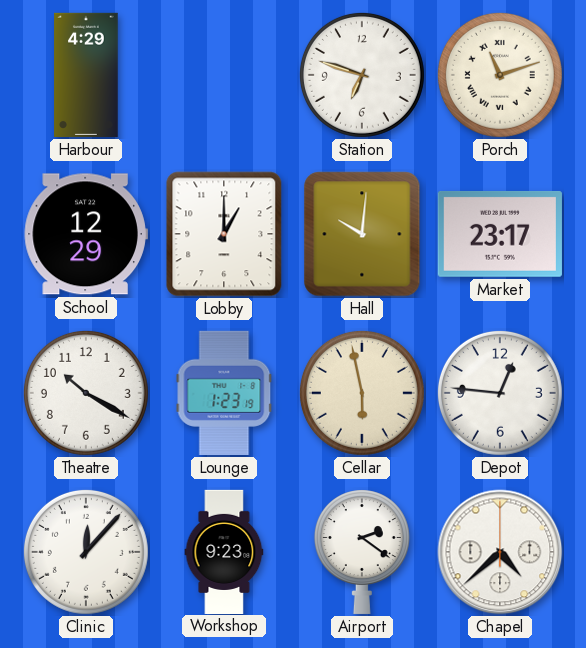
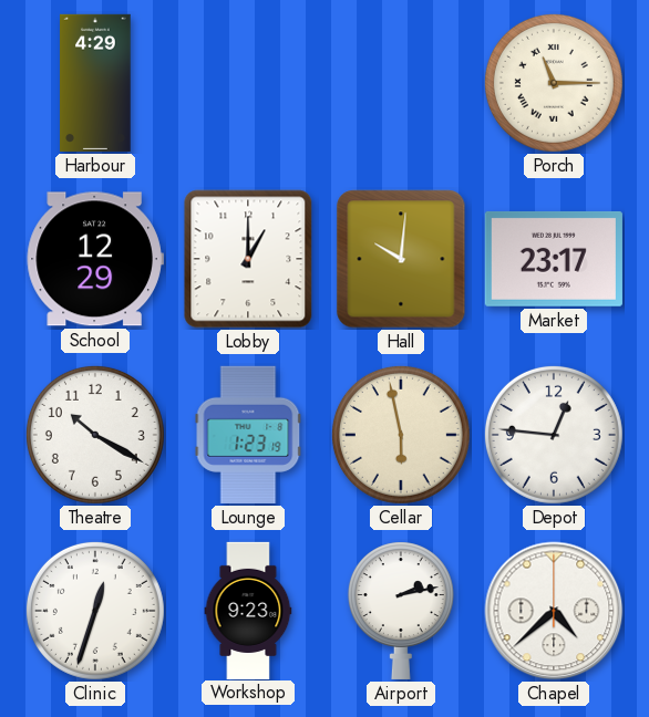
Station: 6:48 -> none
Porch: 11:12 -> 11:15
Clinic: 12:07 -> 12:33
Airport: 2:21 -> 2:13
